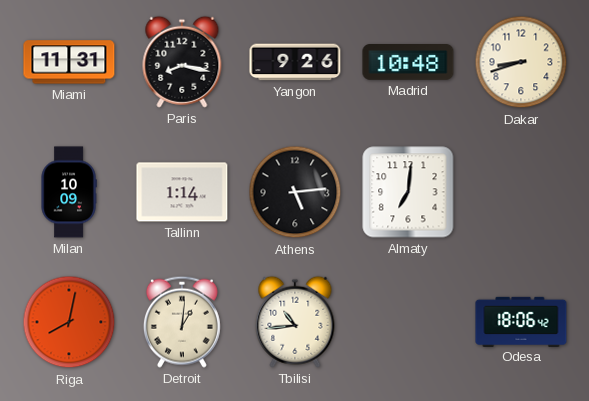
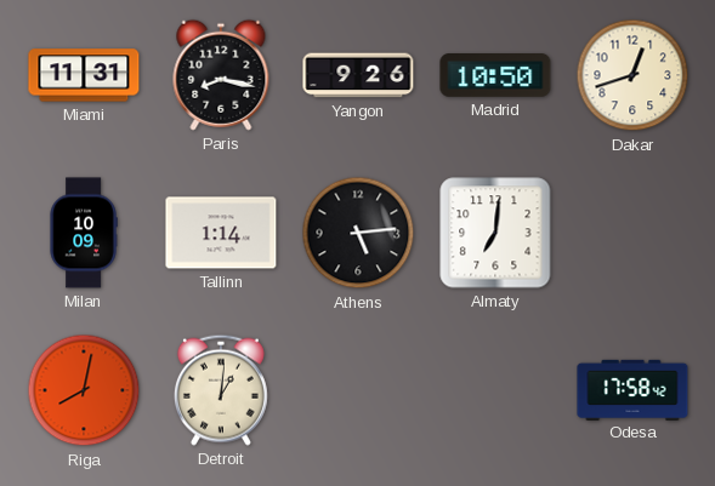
Madrid: 10:48 -> 10:50
Dakar: 8:42 -> 12:42
Tbilisi: 10:44 -> none
Odesa: 18:06 -> 17:58
